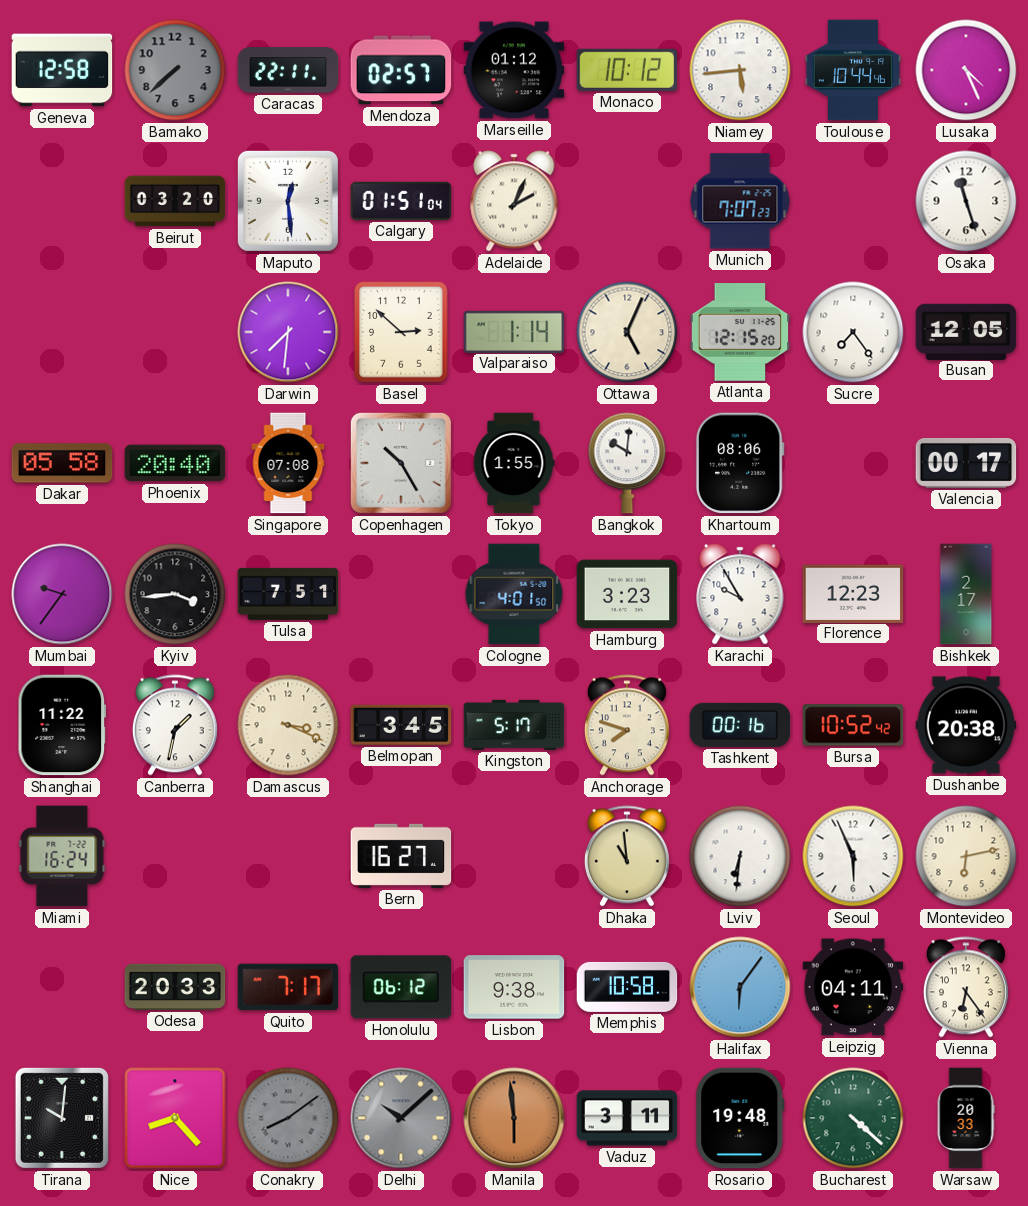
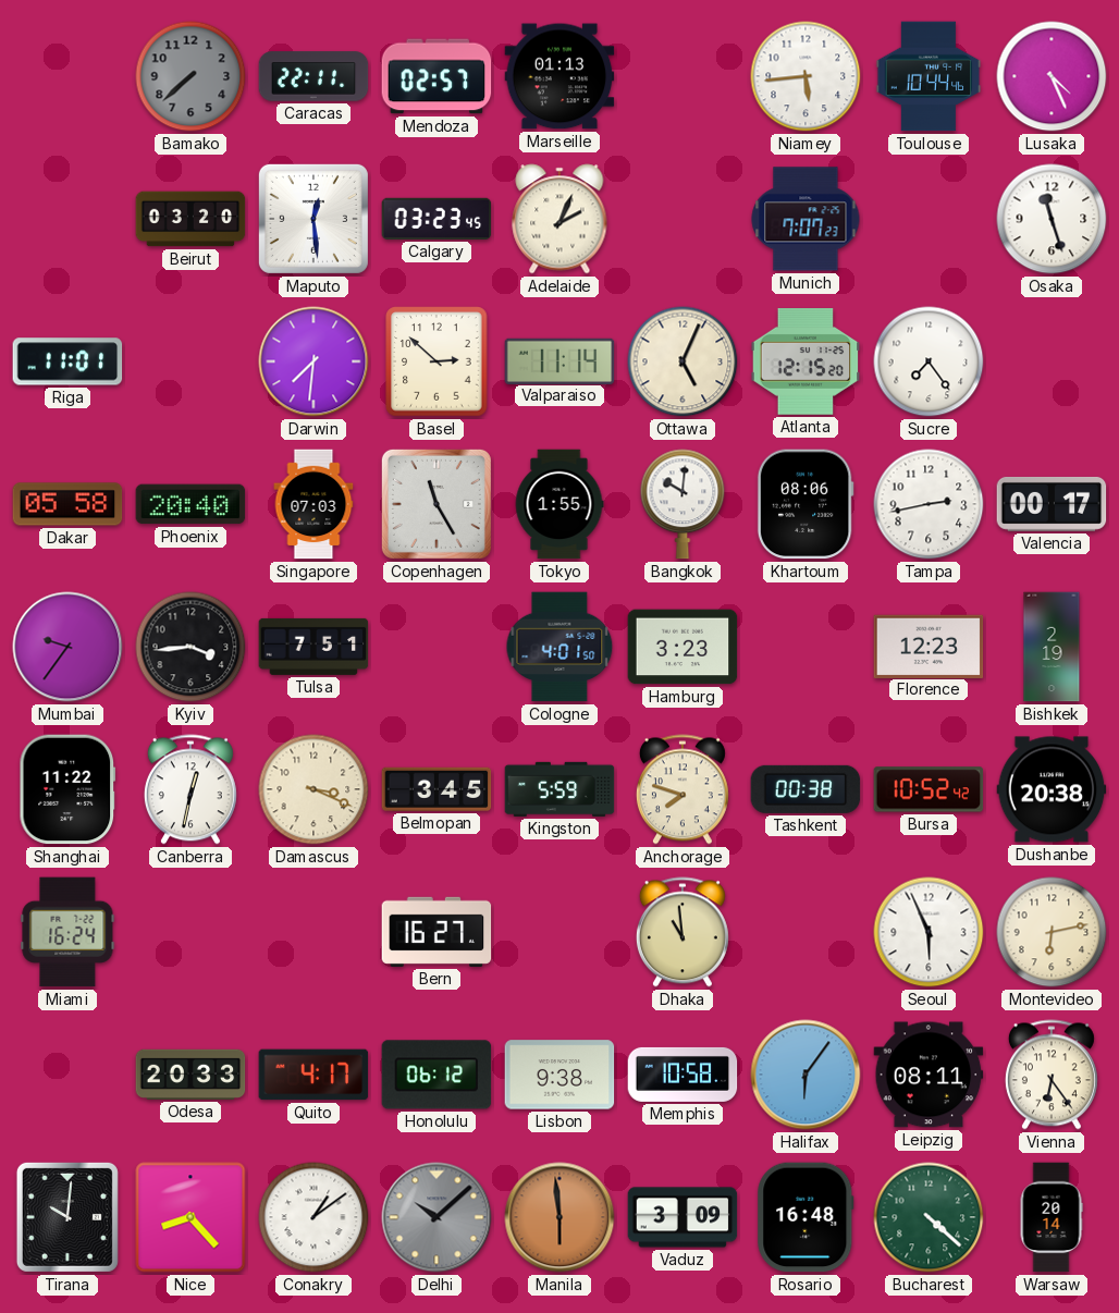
Geneva: 12:58 -> none
Marseille: 01:12 -> 01:13
Monaco: 10:12 -> none
Calgary: 01:51 -> 03:23
Riga: none -> 11:01
Valparaiso: 1:14 -> 11:14
Busan: 12:05 -> none
Singapore: 07:08 -> 07:03
Copenhagen: 10:25 -> 11:25
Tampa: none -> 2:43
Karachi: 9:55 -> none
Bishkek: 2:17 -> 2:19
Canberra: 1:32 -> 12:32
Kingston: 5:17 -> 5:59
Tashkent: 00:16 -> 00:38
Lviv: 6:31 -> none
Quito: 7:17 -> 4:17
Leipzig: 04:11 -> 08:11
Conakry: 8:09 -> 1:09
Conakry dial: grey -> white
Vaduz: 3:11 -> 3:09
Rosario: 19:48 -> 16:48
Warsaw: 20:33 -> 20:14
